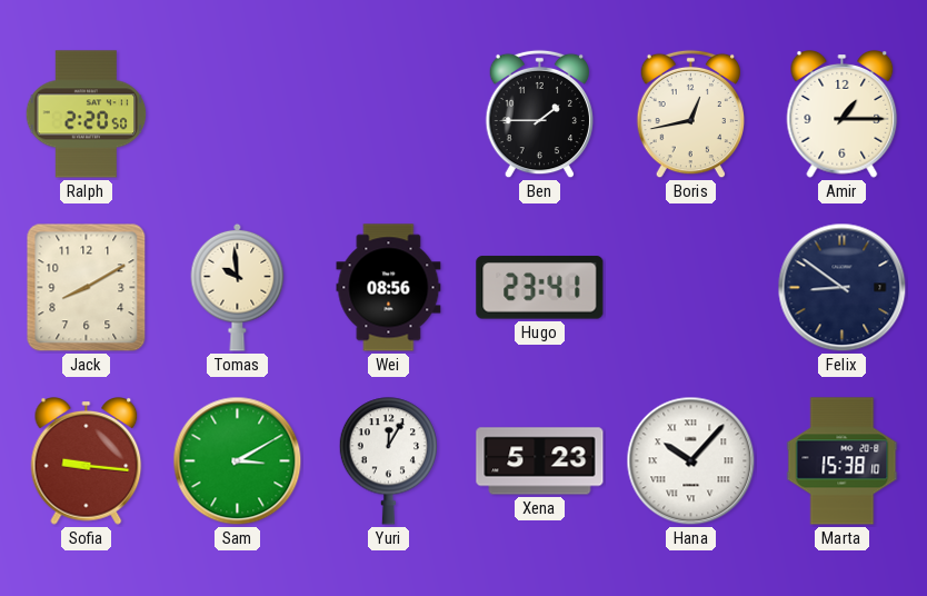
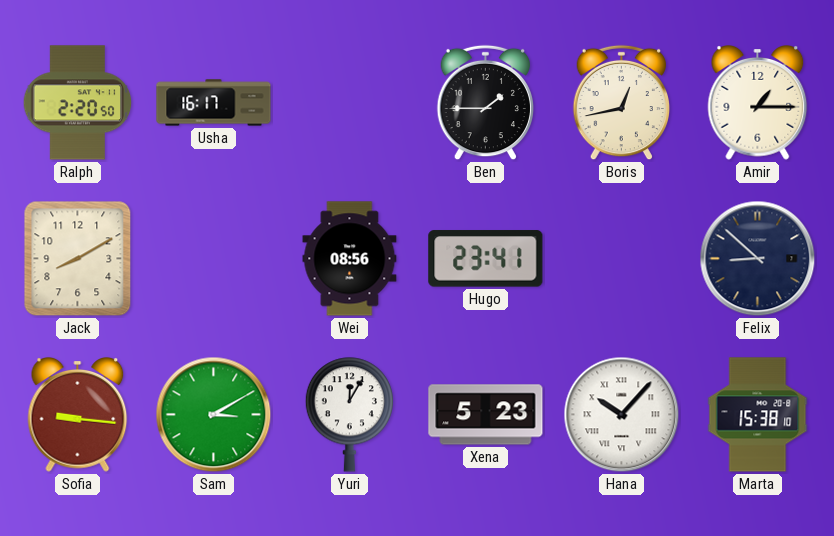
Usha: none -> 16:17
Tomas: 9:59 -> none
Felix: 8:51 -> 8:52
